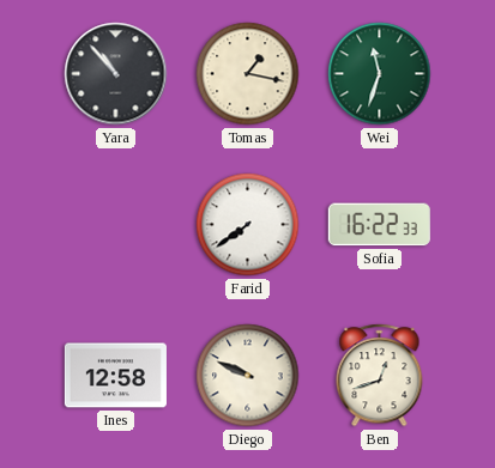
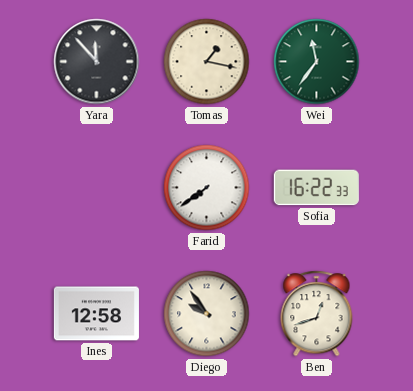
Yara: 10:53 -> 11:53
Wei: 11:33 -> 11:36
Diego: 9:49 -> 9:54
